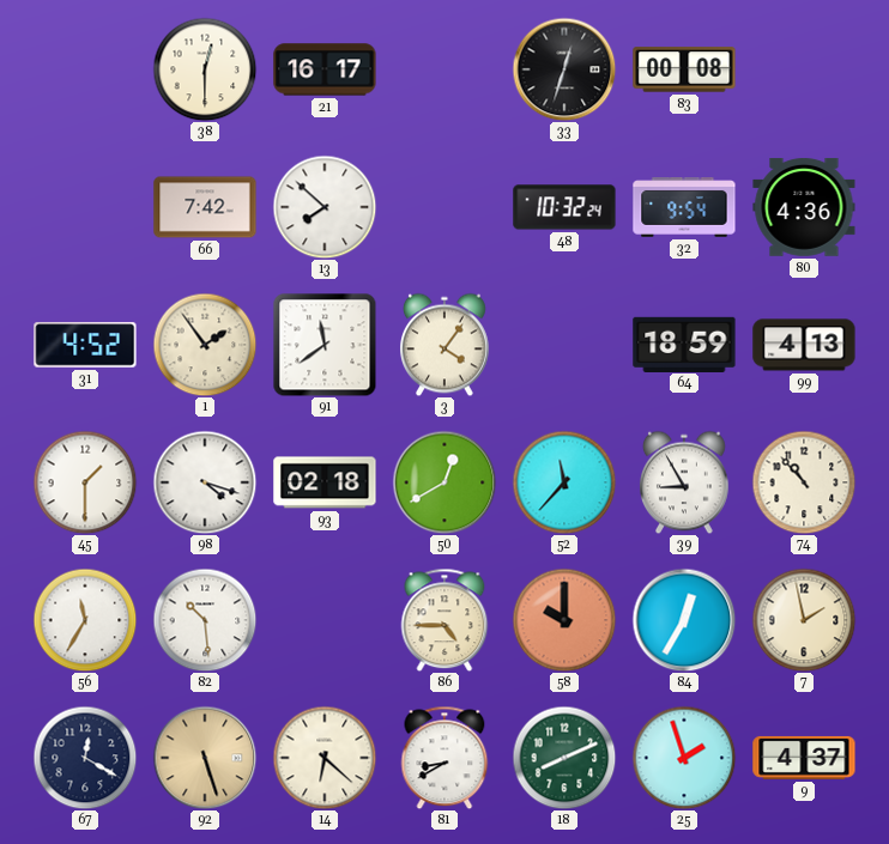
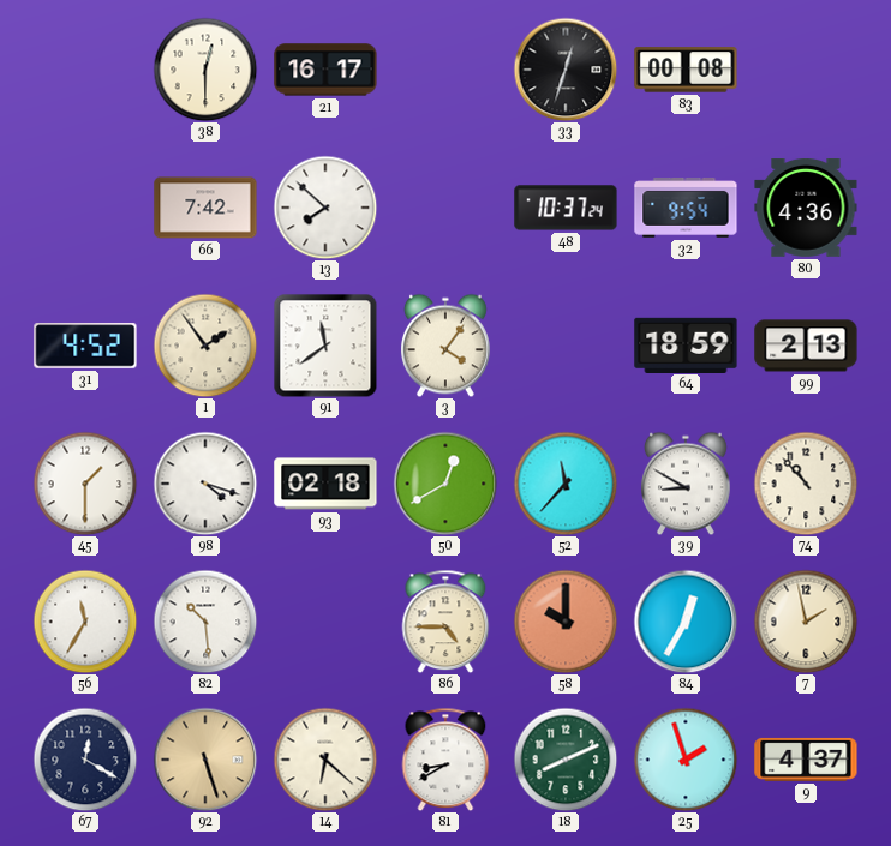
48: 10:32 -> 10:37
99: 4:13 -> 2:13
39: 8:55 -> 8:50
